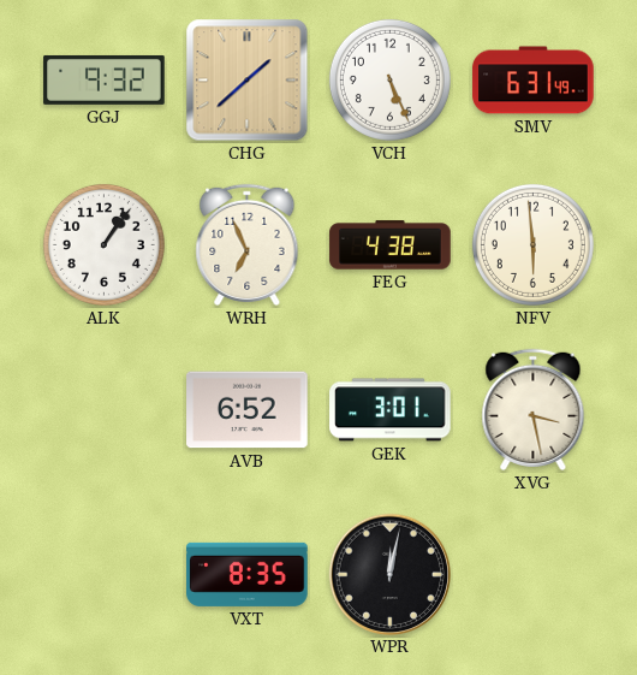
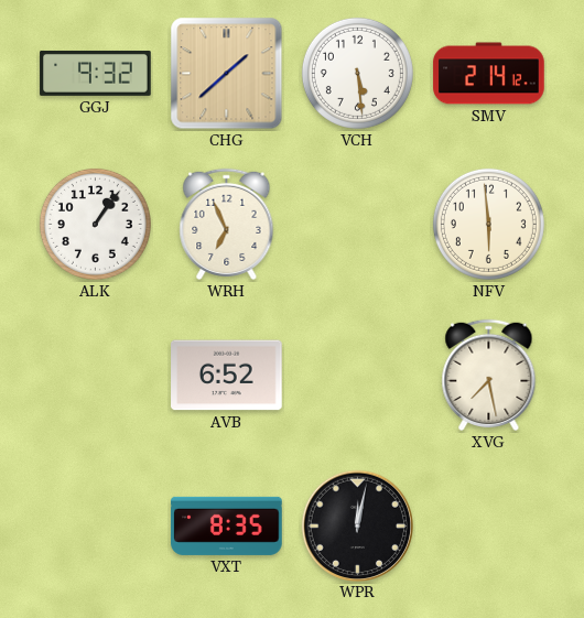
VCH: 5:26 -> 5:29
SMV: 6:31 -> 2:14
FEG: 4:38 -> none
GEK: 3:01 -> none
XVG: 3:28 -> 7:28
